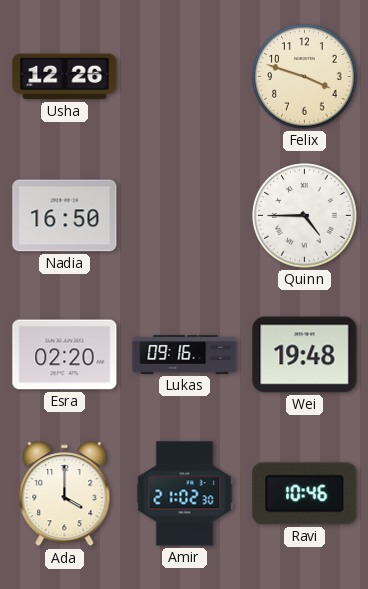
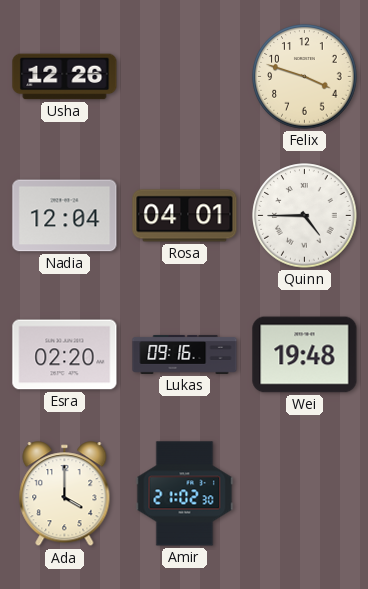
Nadia: 16:50 -> 12:04
Rosa: none -> 04:01
Ravi: 10:46 -> none
